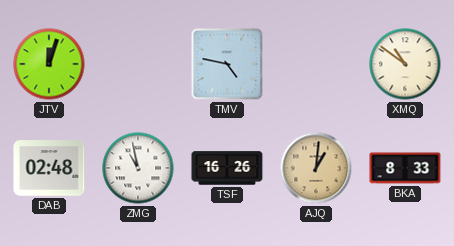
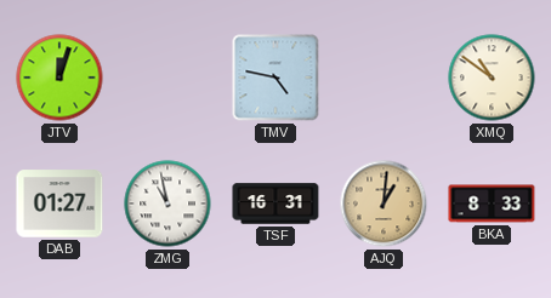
DAB: 02:48 -> 01:27
TSF: 16:26 -> 16:31
